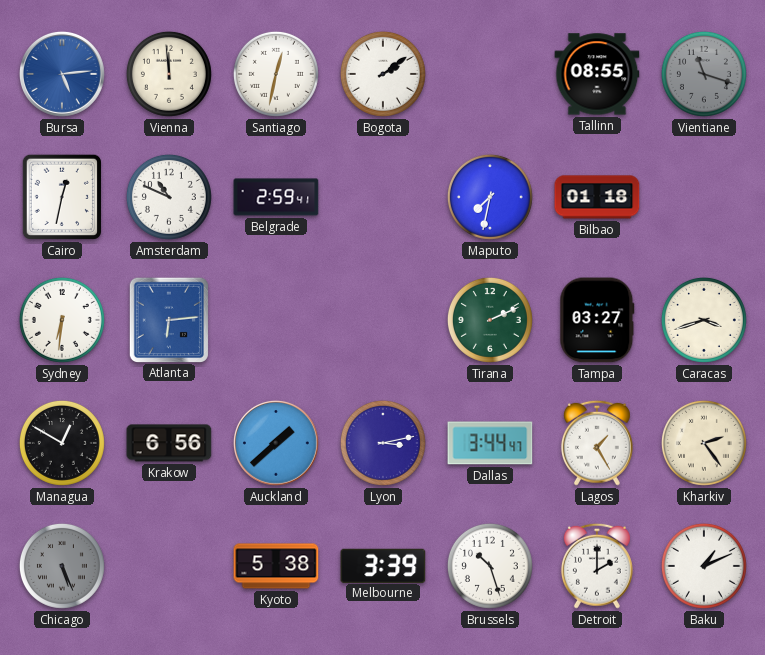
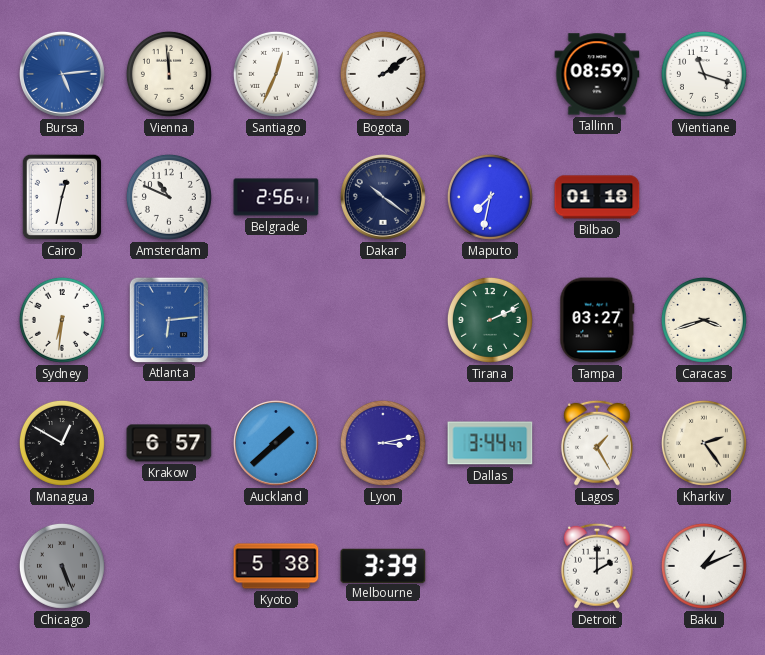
Santiago: 12:32 -> 12:34
Tallinn: 08:55 -> 08:59
Vientiane dial: grey -> white
Belgrade: 2:59 -> 2:56
Dakar: none -> 10:21
Krakow: 6:56 -> 6:57
Brussels: 10:27 -> none
